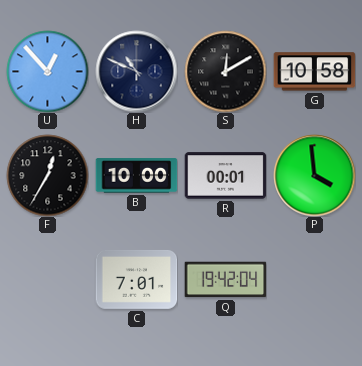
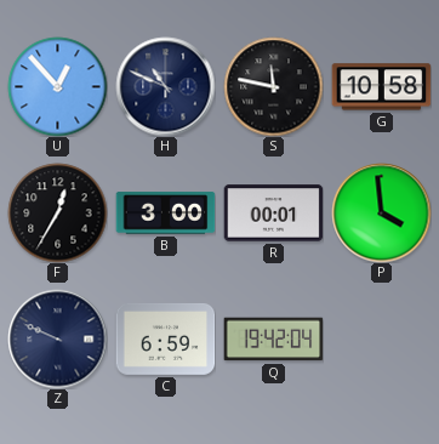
S: 12:10 -> 11:47
B: 10:00 -> 3:00
Z: none -> 9:49
C: 7:01 -> 6:59
